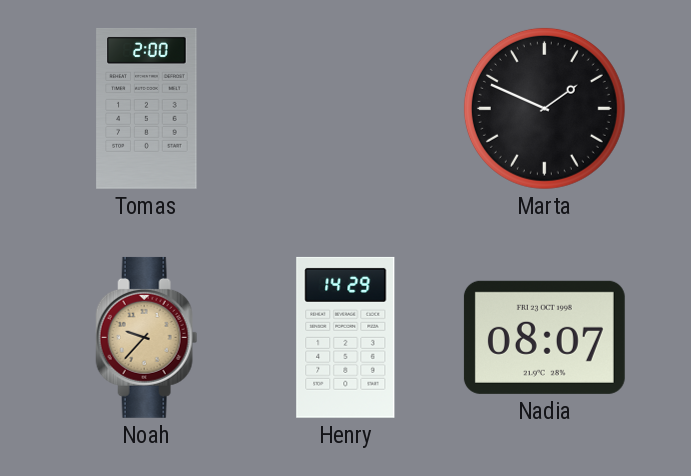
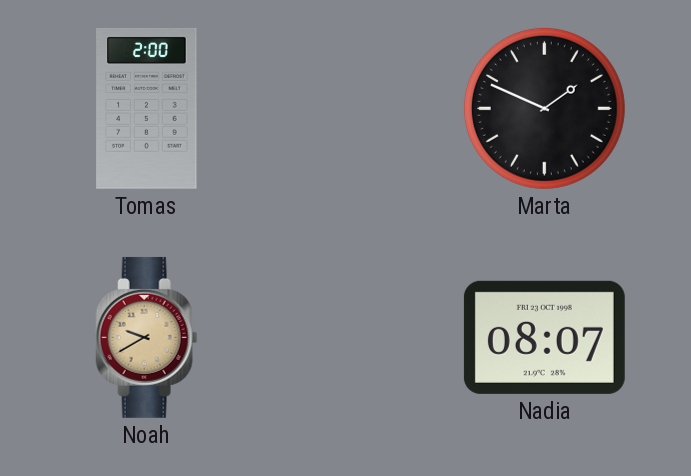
Noah: 9:37 -> 9:40
Henry: 14:29 -> none
